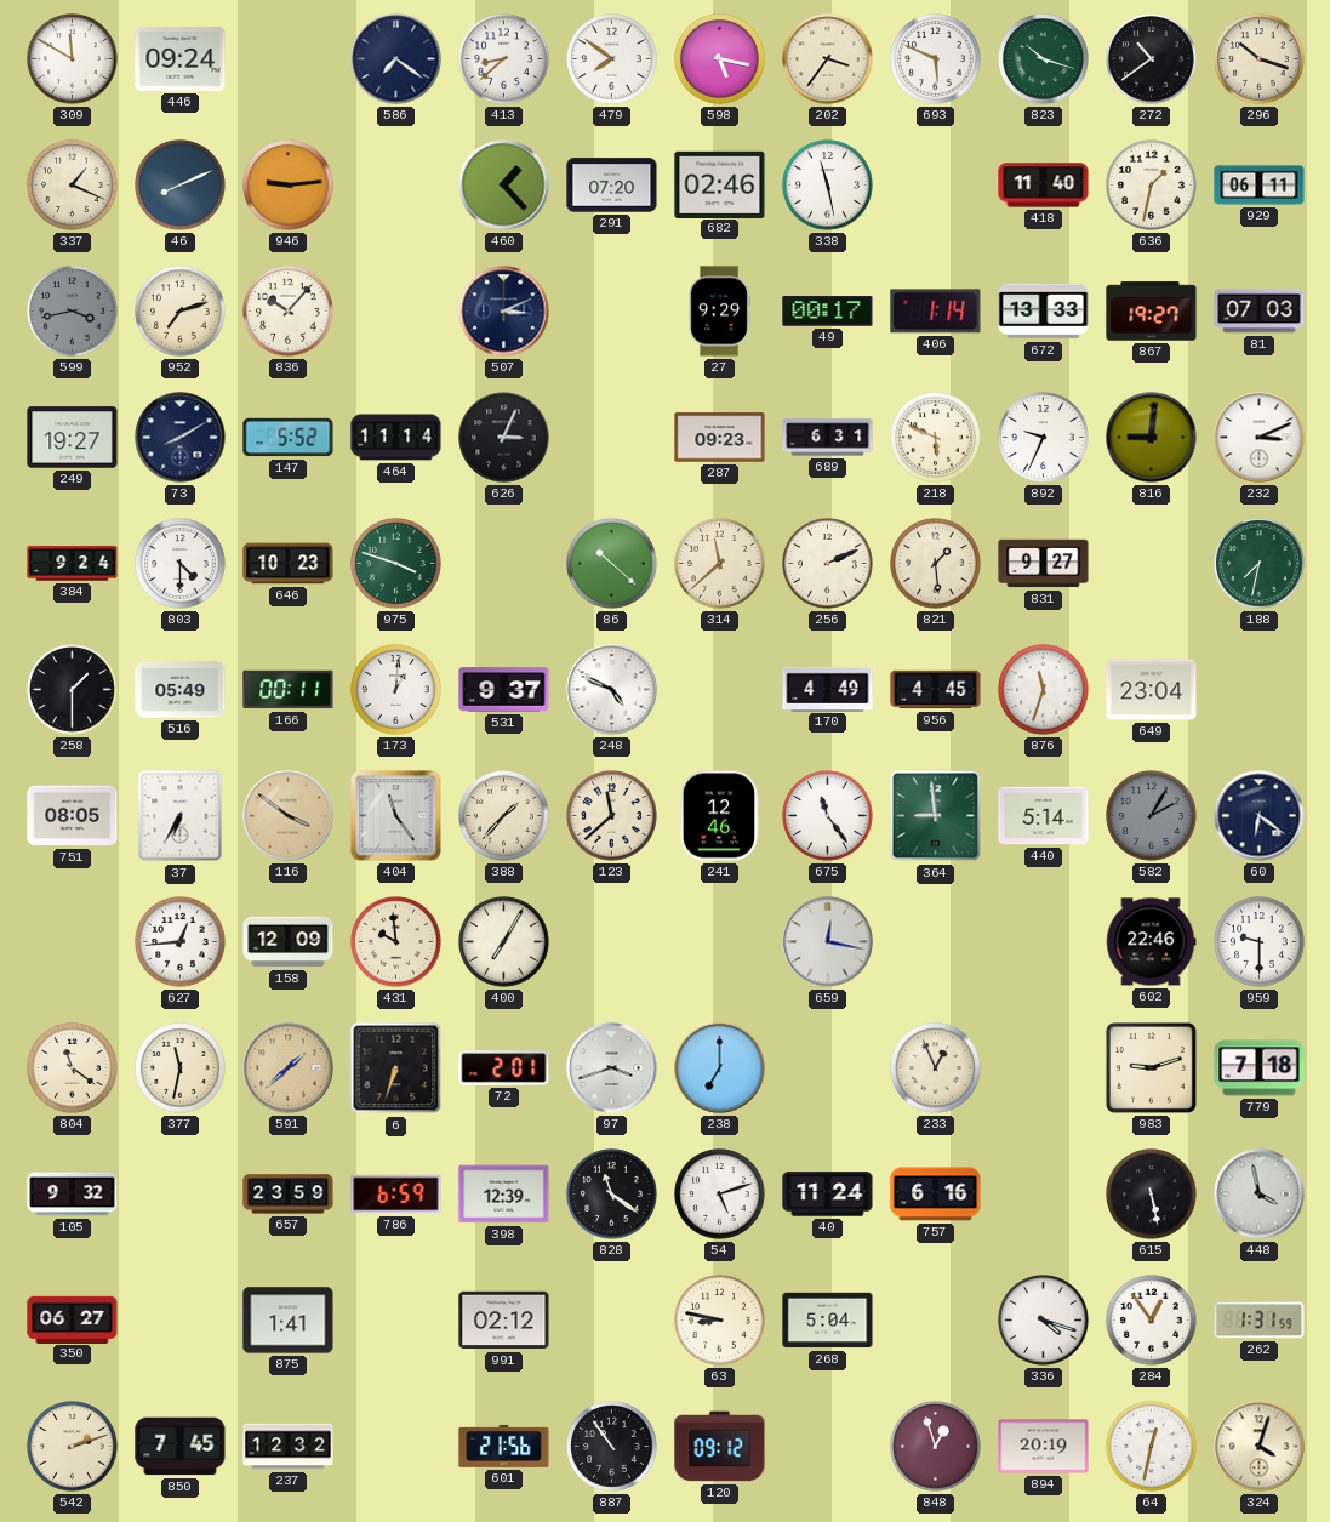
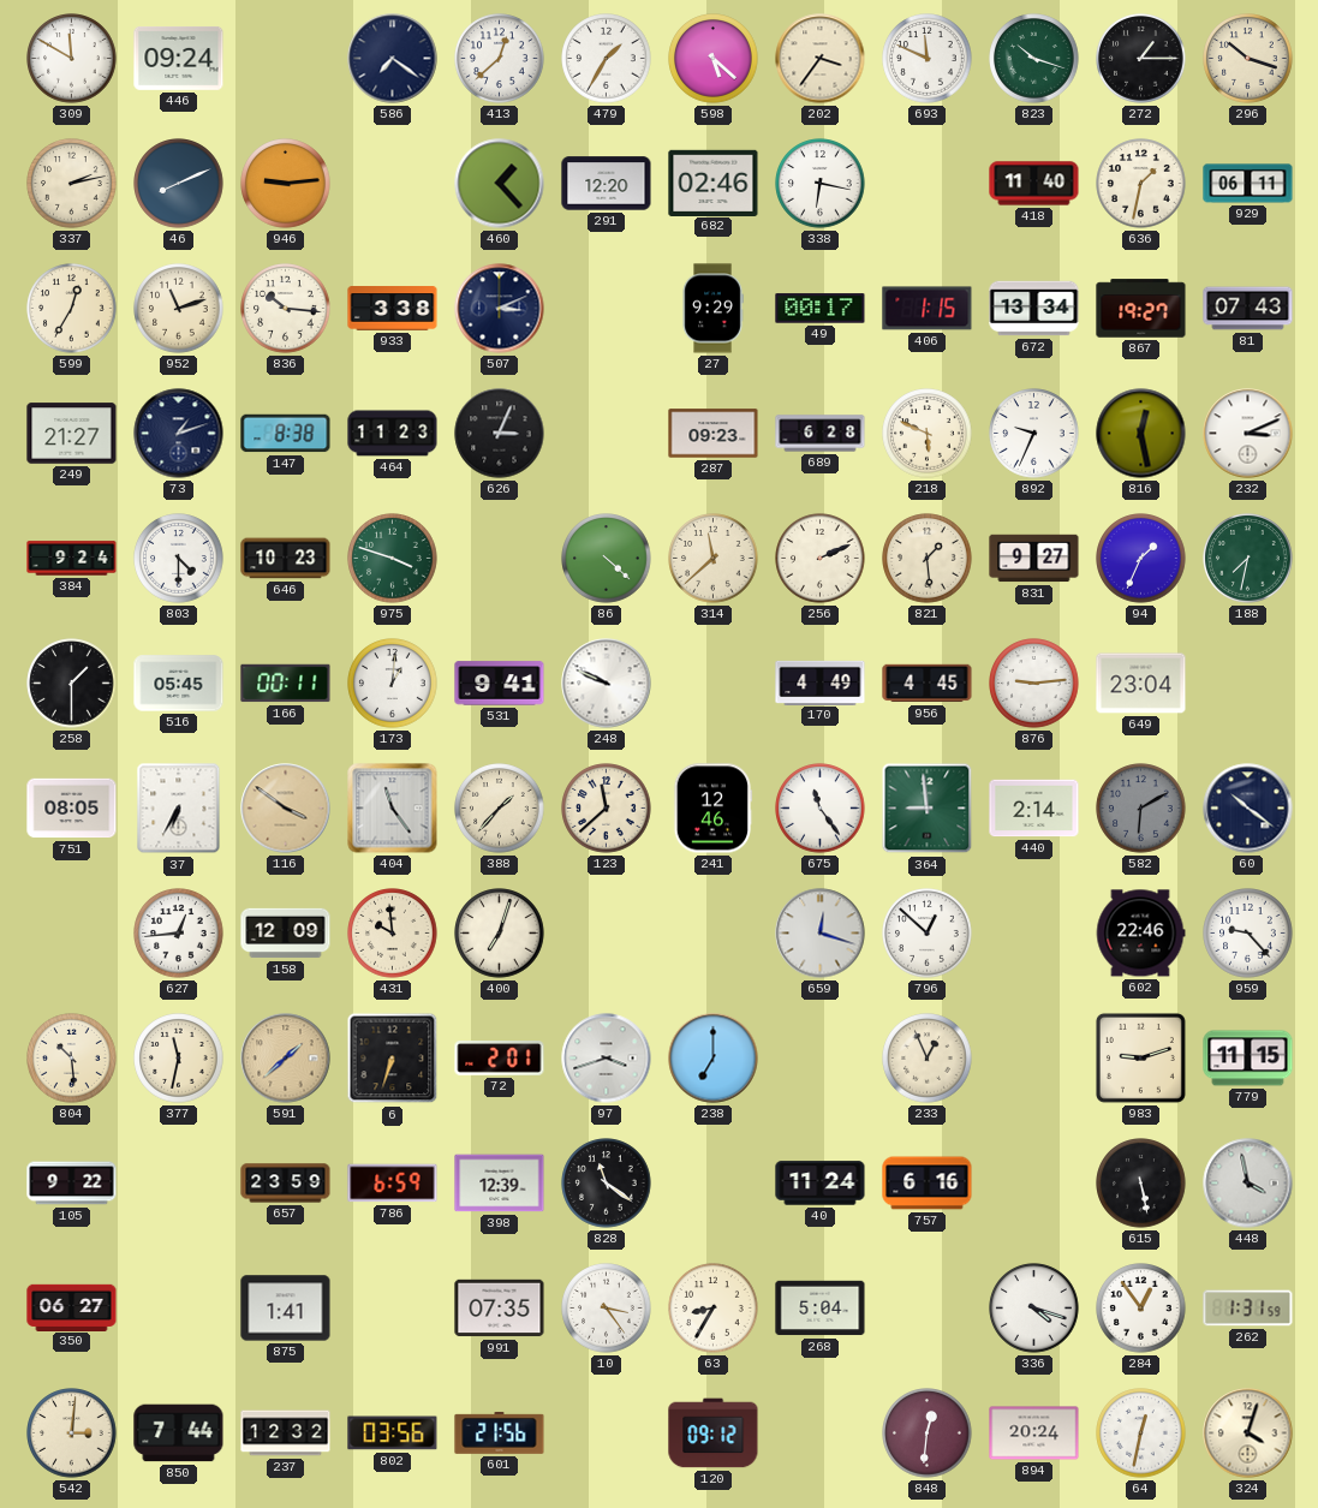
413: 8:38 -> 12:38
479: 7:51 -> 1:35
598: 5:17 -> 5:22
693: 5:49 -> 11:49
272: 10:39 -> 1:15
337: 1:19 -> 2:13
291: 07:20 -> 12:20
338: 11:28 -> 6:17
599: 3:43 -> 12:35
599 dial: grey -> cream
952: 7:12 -> 11:12
836: 10:07 -> 10:16
933: none -> 3:38
406: 1:14 -> 1:15
672: 13:33 -> 13:34
81: 07:03 -> 07:43
249: 19:27 -> 21:27
73: 8:10 -> 1:12
147: 5:52 -> 8:38
464: 11:14 -> 11:23
689: 6:31 -> 6:28
816: 9:01 -> 12:28
86: 10:22 -> 4:22
94: none -> 1:34
516: 05:49 -> 05:45
531: 9:37 -> 9:41
248: 4:49 -> 9:49
876: 11:33 -> 9:14
440: 5:14 -> 2:14
582: 2:05 -> 6:10
60: 6:21 -> 10:21
400: 7:05 -> 7:03
659: 12:17 -> 12:18
796: none -> 12:52
959: 9:30 -> 9:23
804: 11:21 -> 10:29
779: 7:18 -> 11:15
105: 9:32 -> 9:22
54: 5:12 -> none
991: 02:12 -> 07:35
10: none -> 3:24
63: 8:47 -> 8:35
542: 2:12 -> 3:01
850: 7:45 -> 7:44
802: none -> 03:56
887: 10:54 -> none
848: 12:57 -> 12:31
894: 20:19 -> 20:24
